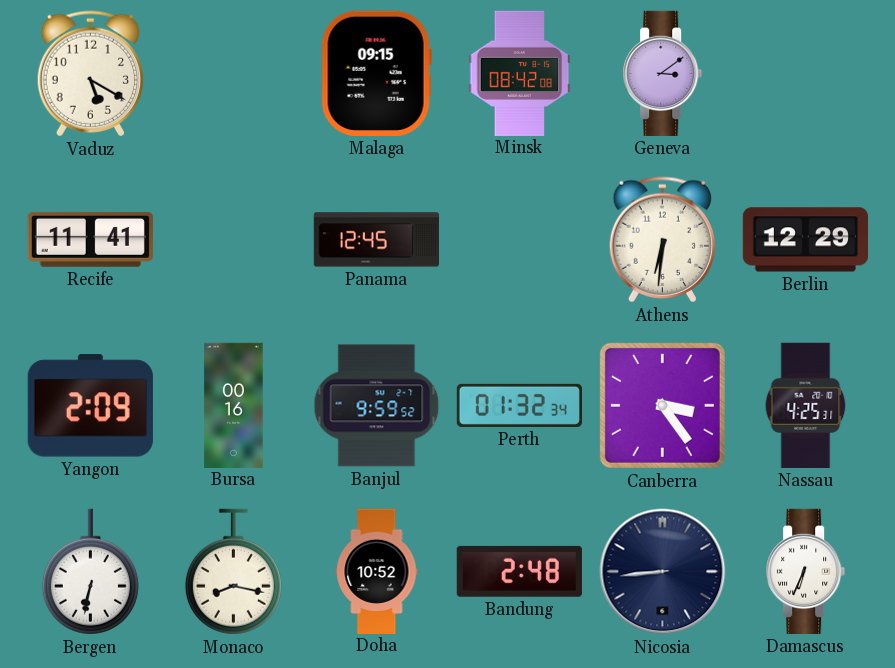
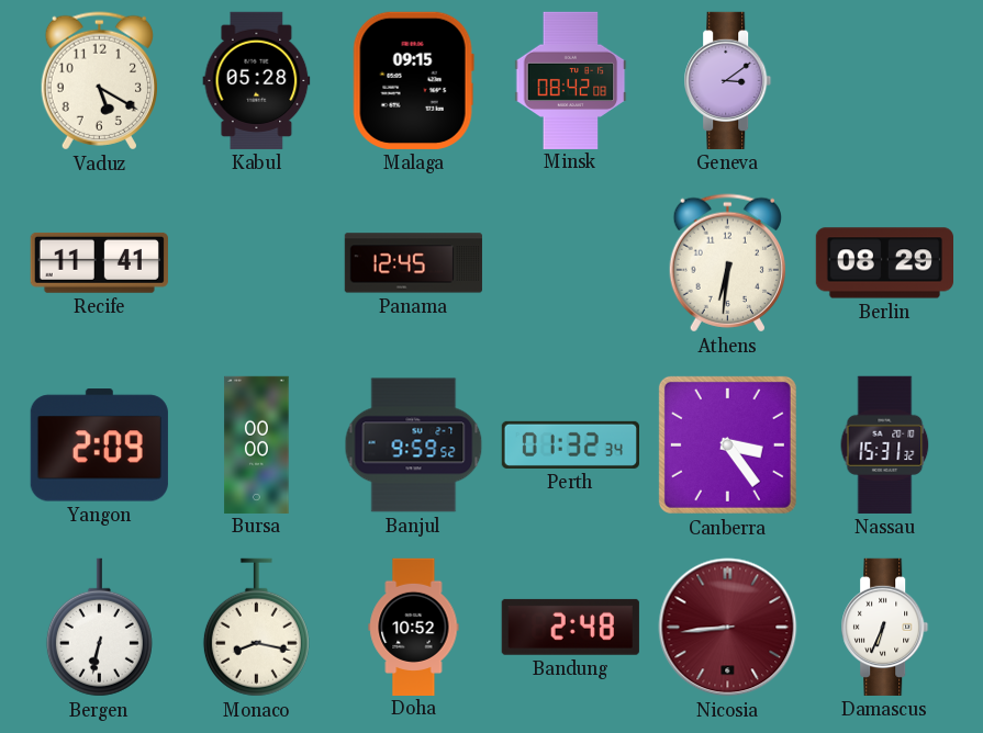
Kabul: none -> 05:28
Berlin: 12:29 -> 08:29
Bursa: 00:16 -> 00:00
Nassau: 4:25 -> 15:31
Nicosia dial: navy -> burgundy
